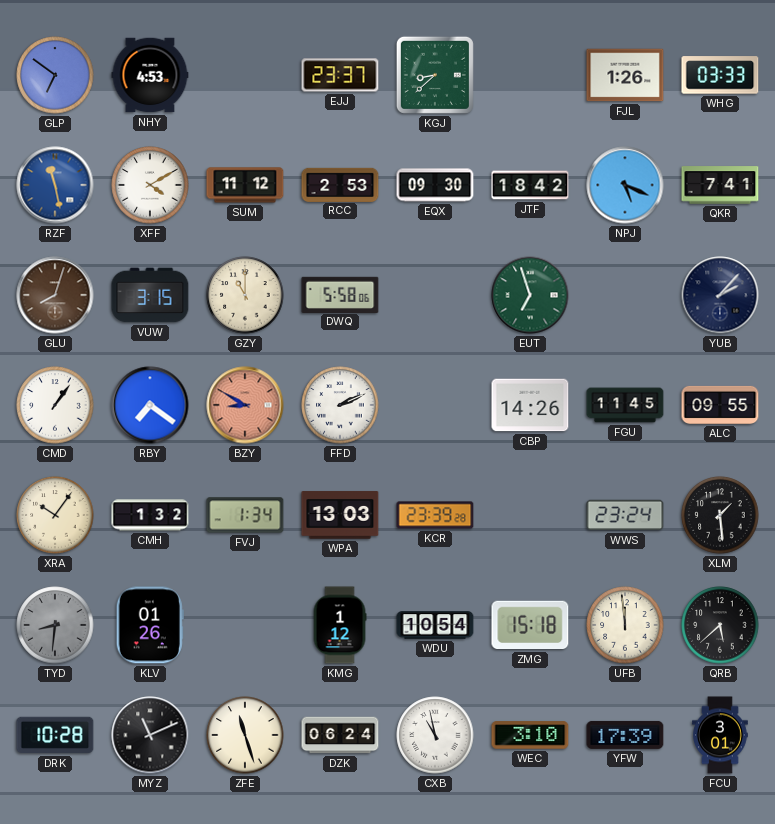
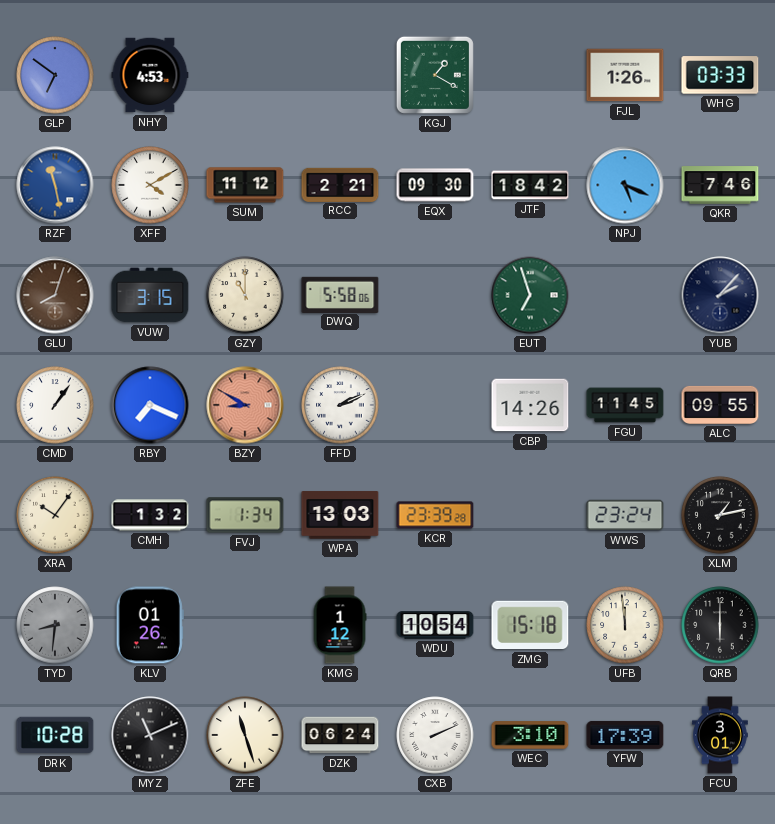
EJJ: 23:37 -> none
KGJ: 8:38 -> 1:20
RCC: 2:53 -> 2:21
QKR: 7:41 -> 7:46
RBY: 7:21 -> 7:19
XLM: 1:29 -> 1:13
QRB: 5:38 -> 6:00
CXB: 10:58 -> 2:11
